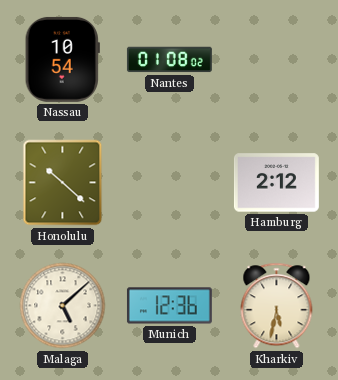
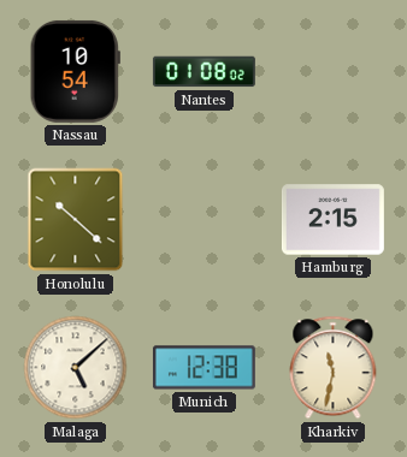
Hamburg: 2:12 -> 2:15
Munich: 12:36 -> 12:38
Kharkiv: 5:32 -> 11:32
